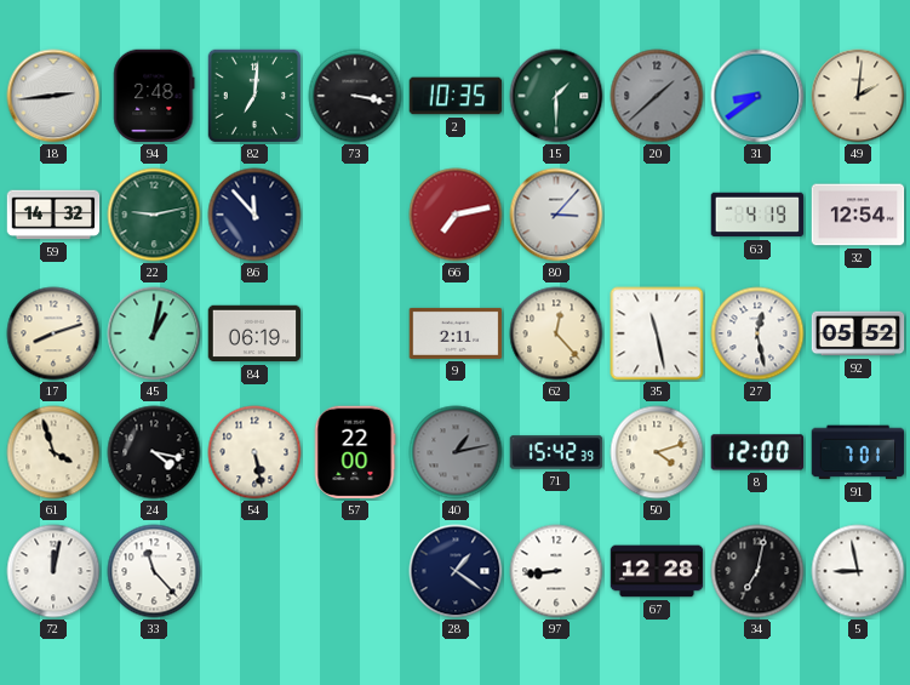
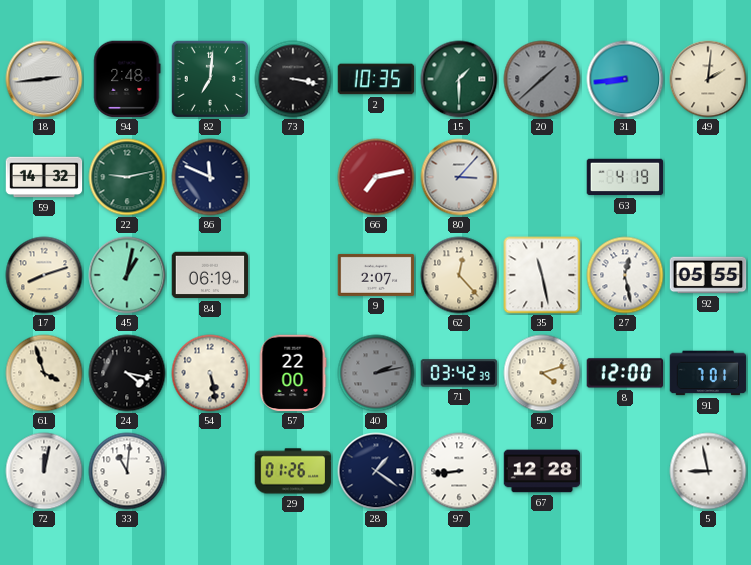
31: 8:39 -> 8:44
86: 11:53 -> 11:49
32: 12:54 -> none
9: 2:11 -> 2:07
92: 05:52 -> 05:55
40: 1:13 -> 2:13
71: 15:42 -> 03:42
33: 11:23 -> 11:01
29: none -> 01:26
34: 7:02 -> none
